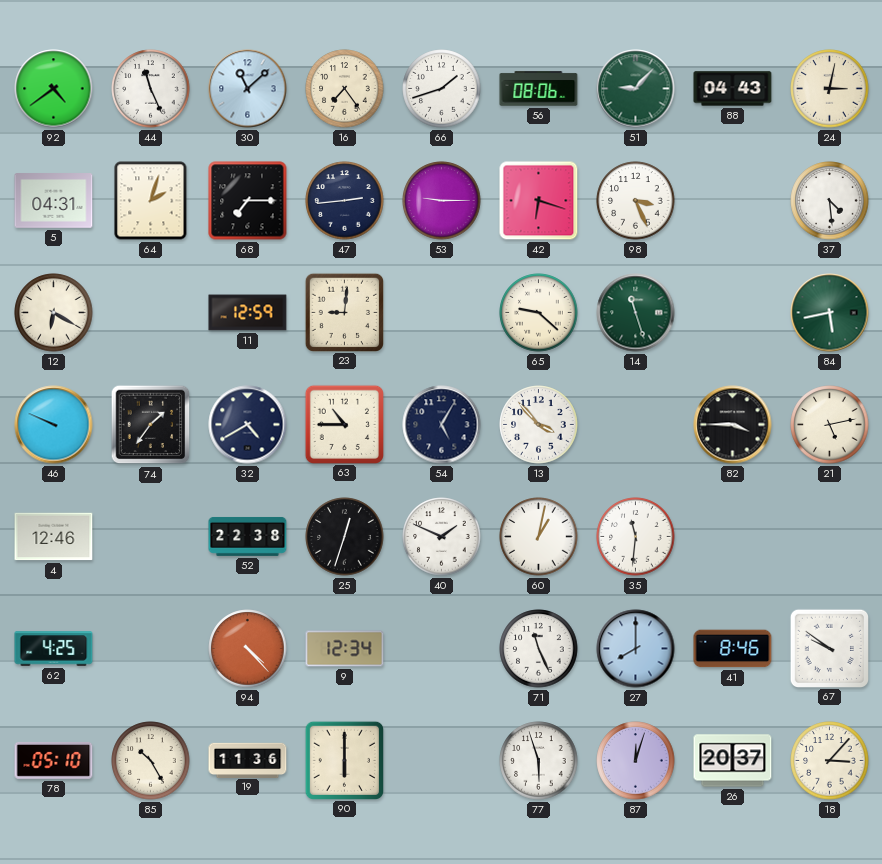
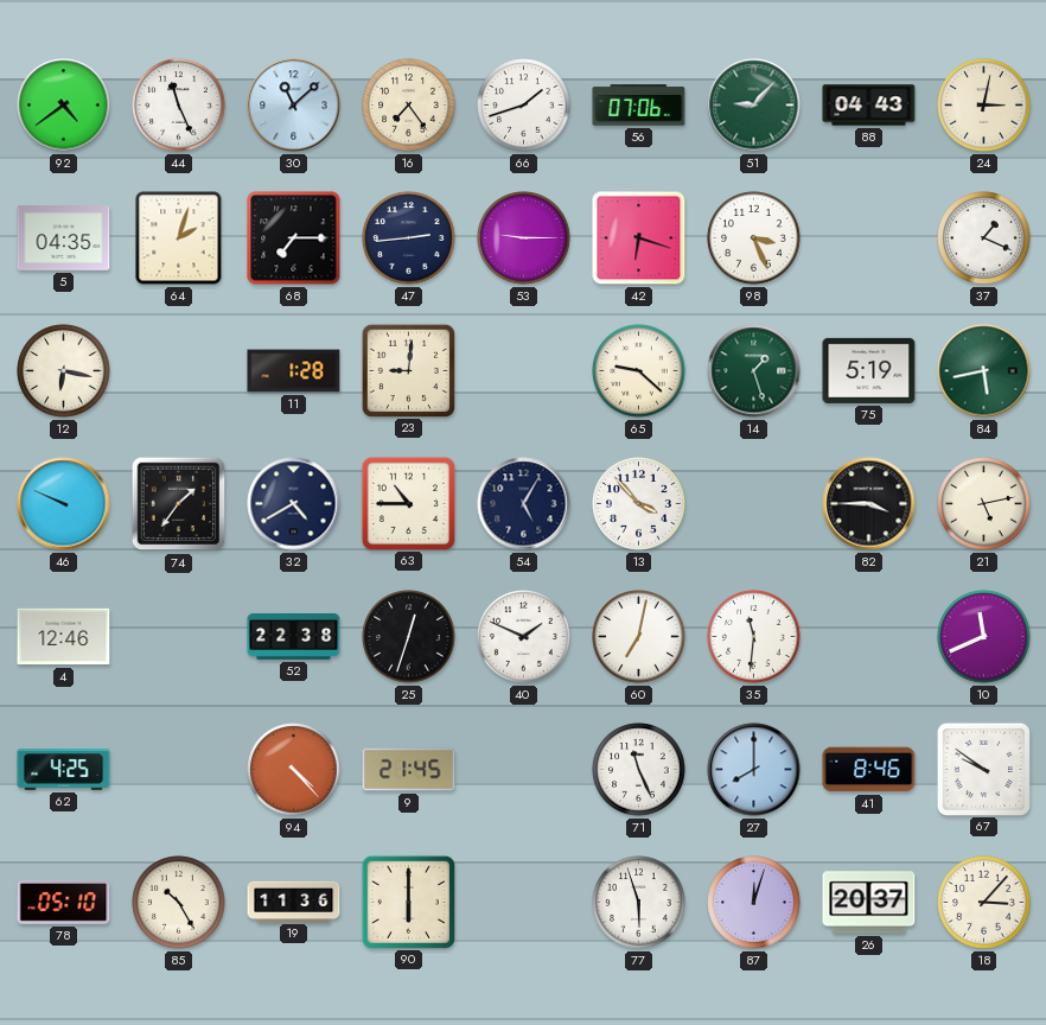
56: 08:06 -> 07:06
5: 04:31 -> 04:35
37: 4:29 -> 1:19
12: 6:20 -> 6:17
11: 12:59 -> 1:28
14: 11:27 -> 1:27
75: none -> 5:19
60: 1:02 -> 7:02
10: none -> 11:41
9: 12:34 -> 21:45
